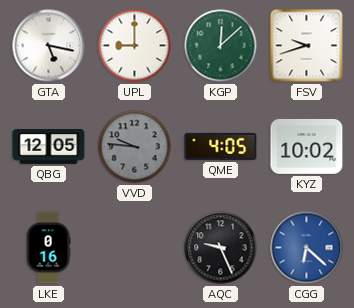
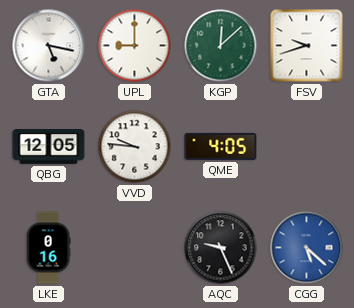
VVD dial: grey -> white
KYZ: 10:02 -> none
CGG: 6:22 -> 5:22
